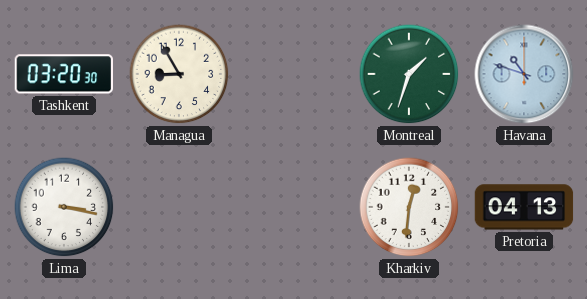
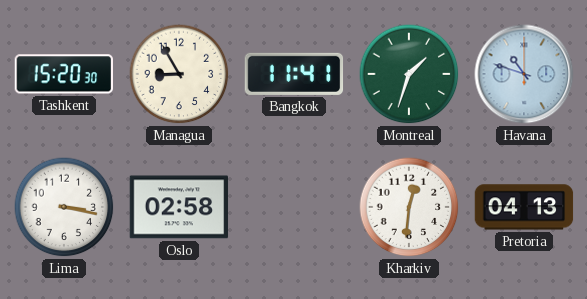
Tashkent: 03:20 -> 15:20
Bangkok: none -> 11:41
Oslo: none -> 02:58
